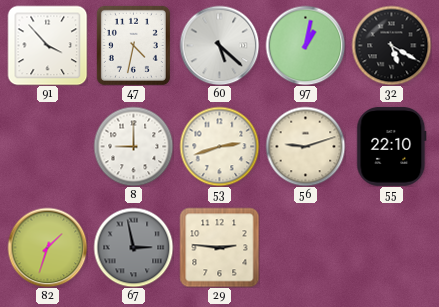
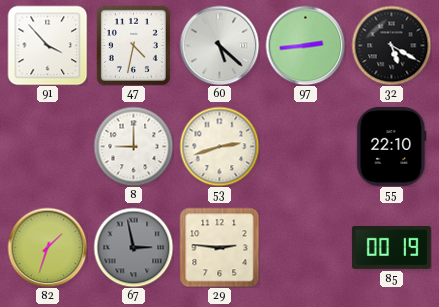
97: 1:02 -> 2:44
56: 9:12 -> none
85: none -> 00:19
